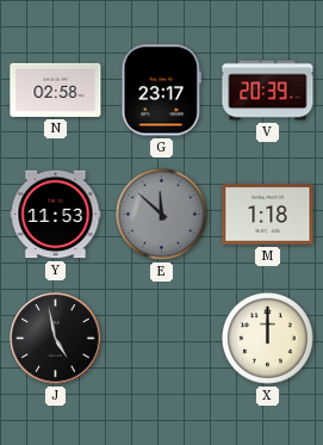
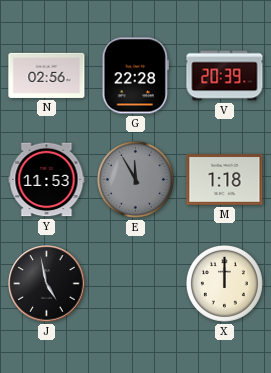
N: 02:58 -> 02:56
G: 23:17 -> 22:28
E: 11:52 -> 11:55
